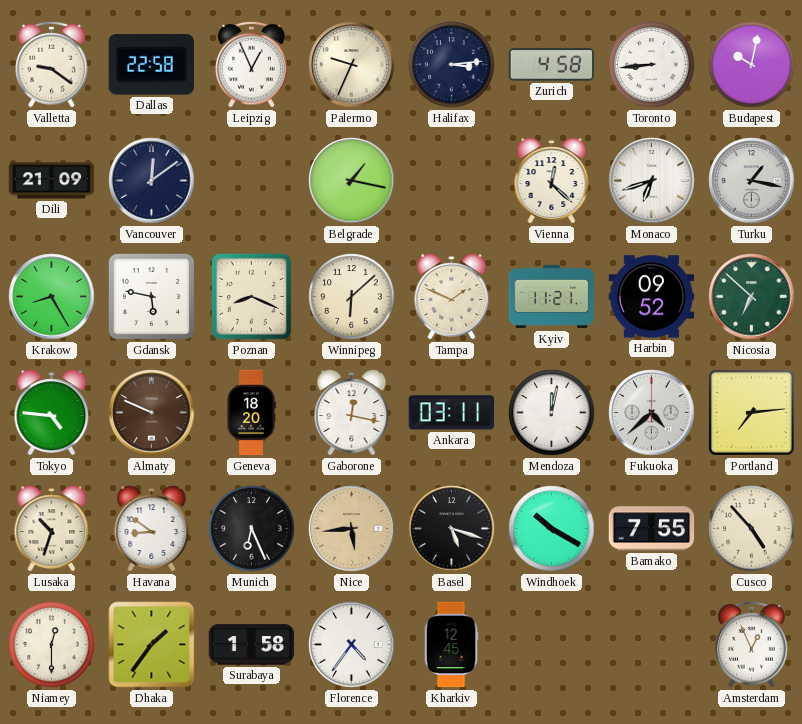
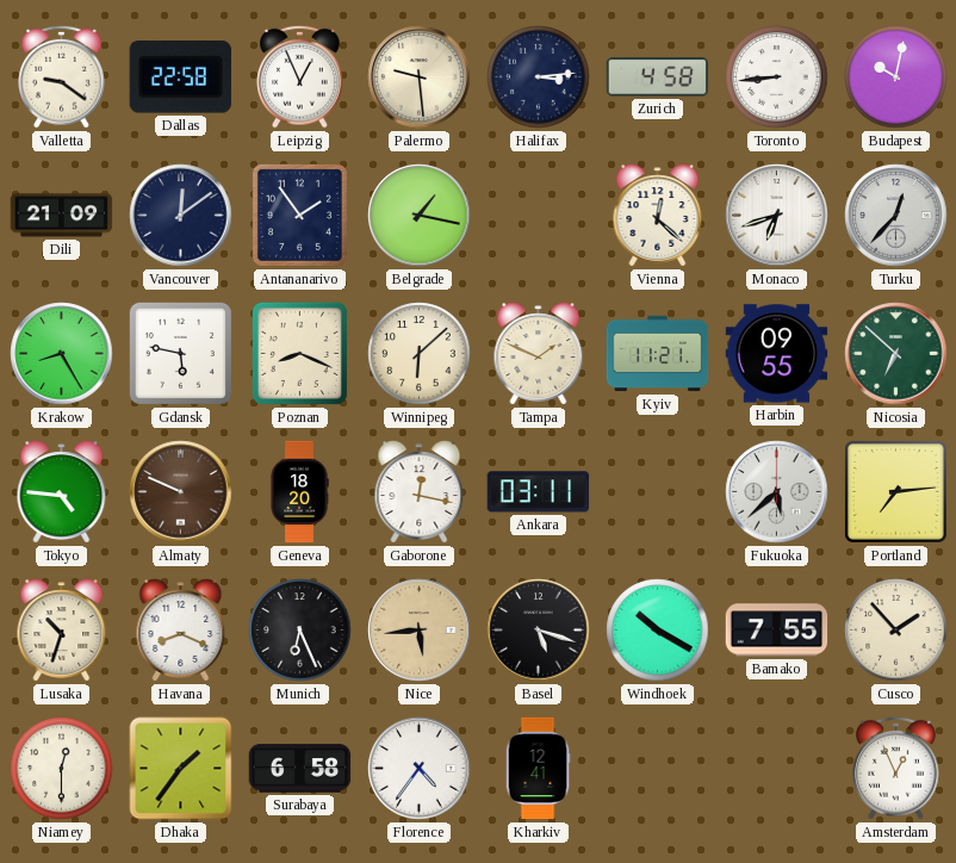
Palermo: 9:34 -> 9:29
Antananarivo: none -> 1:54
Turku: 1:17 -> 12:37
Harbin: 09:52 -> 09:55
Mendoza: 12:02 -> none
Fukuoka: 4:38 -> 5:38
Havana: 8:51 -> 8:19
Cusco: 4:53 -> 1:53
Surabaya: 1:58 -> 6:58
Kharkiv: 12:45 -> 12:41
